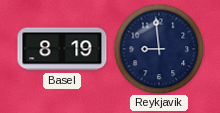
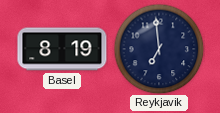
Reykjavik: 8:59 -> 6:59
